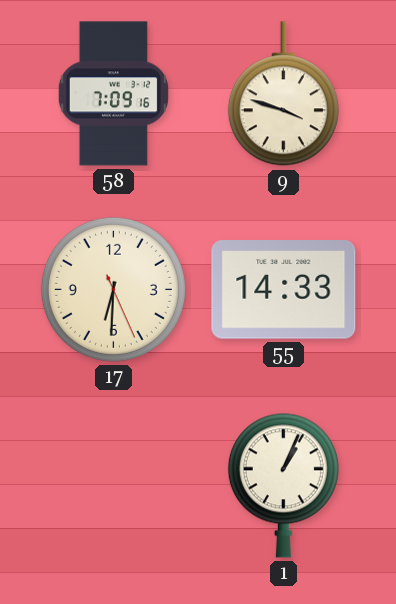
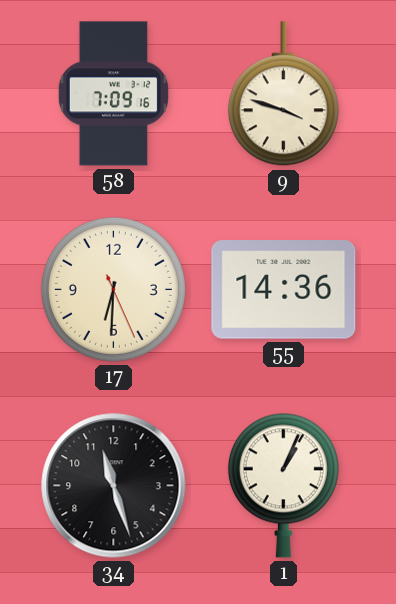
55: 14:33 -> 14:36
34: none -> 11:27
